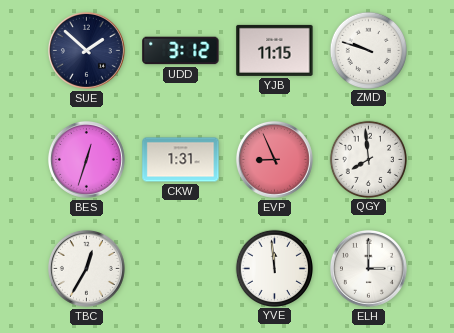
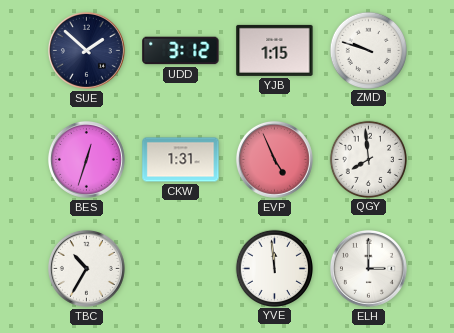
YJB: 11:15 -> 1:15
EVP: 8:56 -> 4:56
TBC: 12:35 -> 10:35
